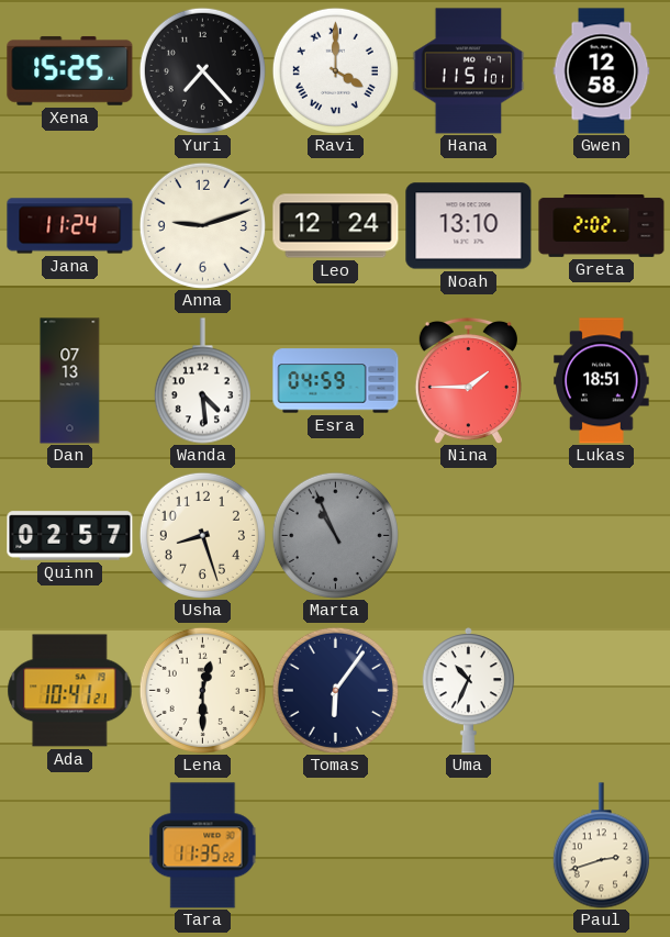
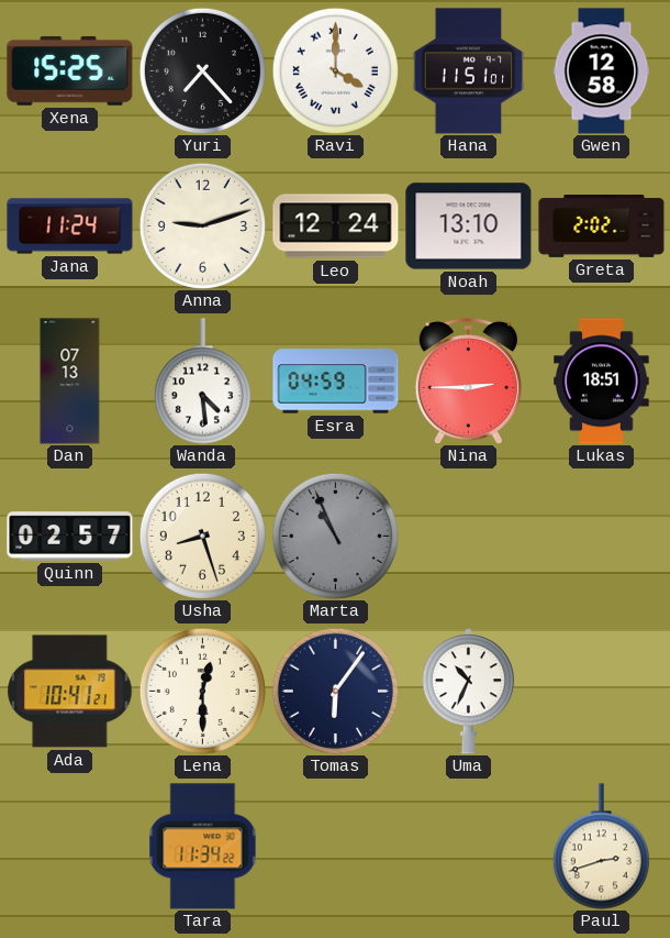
Nina: 1:45 -> 2:45
Tara: 11:35 -> 11:34
